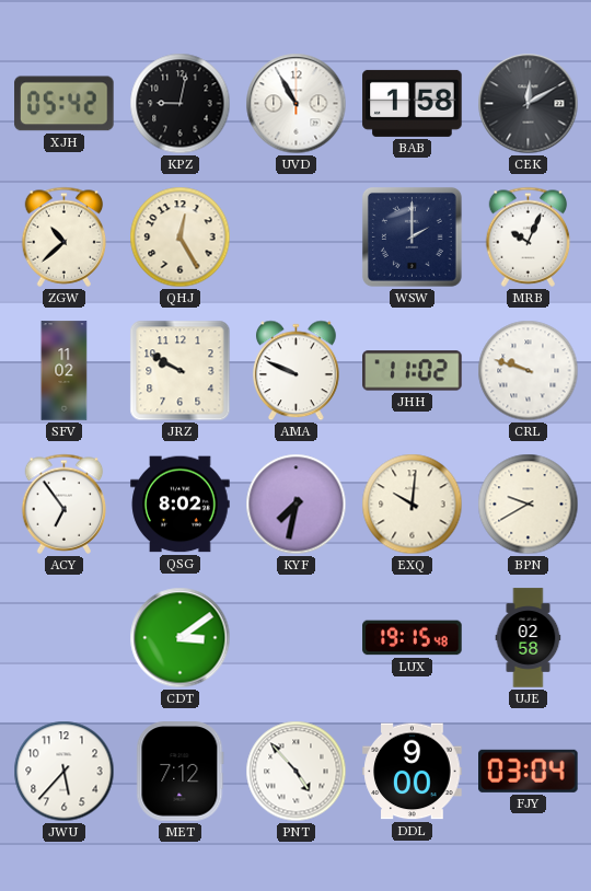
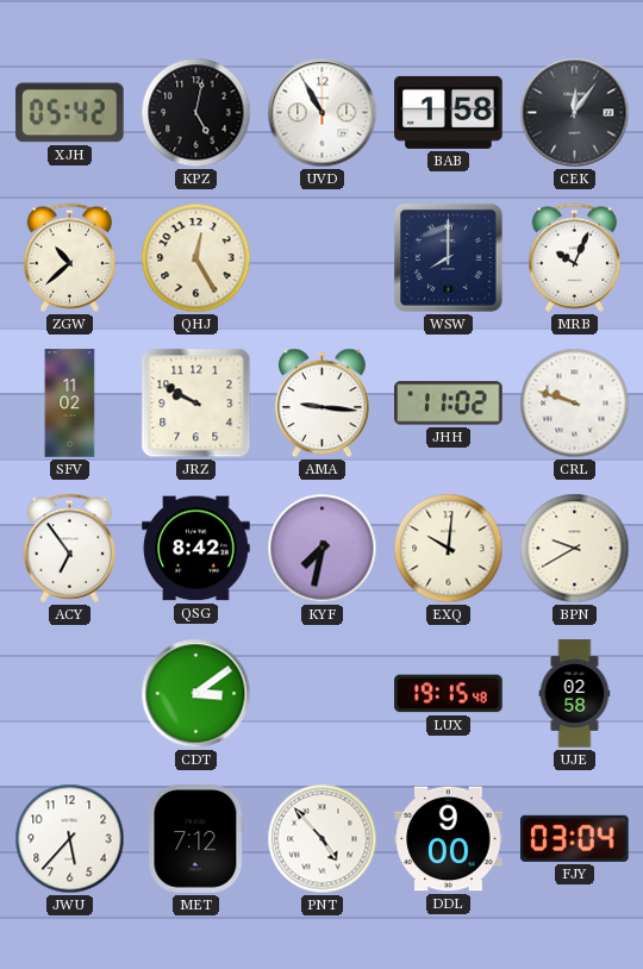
KPZ: 9:02 -> 5:02
CEK: 12:10 -> 12:06
WSW: 2:00 -> 8:00
AMA: 9:49 -> 9:16
QSG: 8:02 -> 8:42
